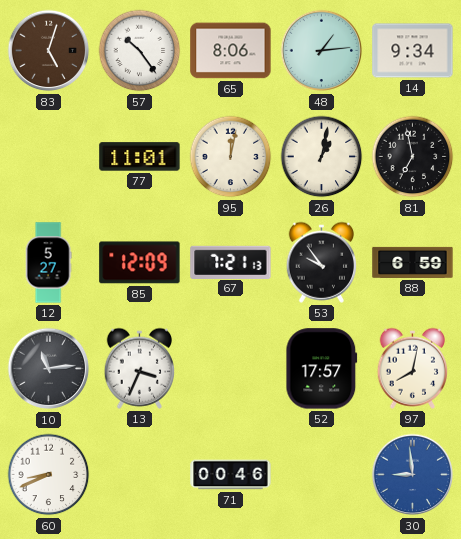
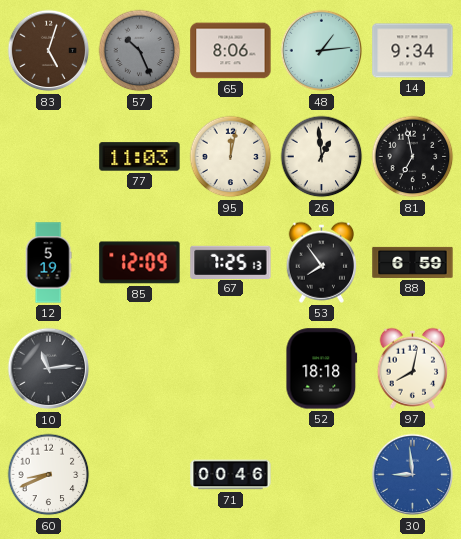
57: 10:24 -> 10:26
57 dial: white -> grey
77: 11:01 -> 11:03
26: 1:02 -> 12:59
12: 5:27 -> 5:19
67: 7:21 -> 7:25
53: 9:54 -> 7:54
13: 3:34 -> none
52: 17:57 -> 18:18
